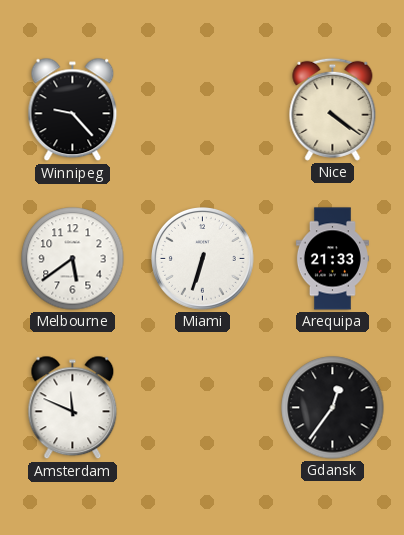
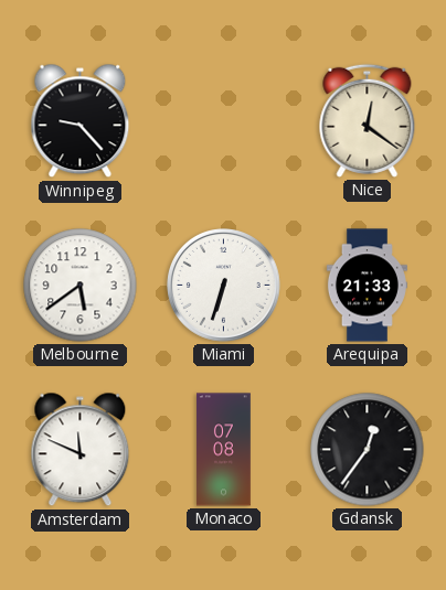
Nice: 4:21 -> 12:21
Monaco: none -> 07:08
